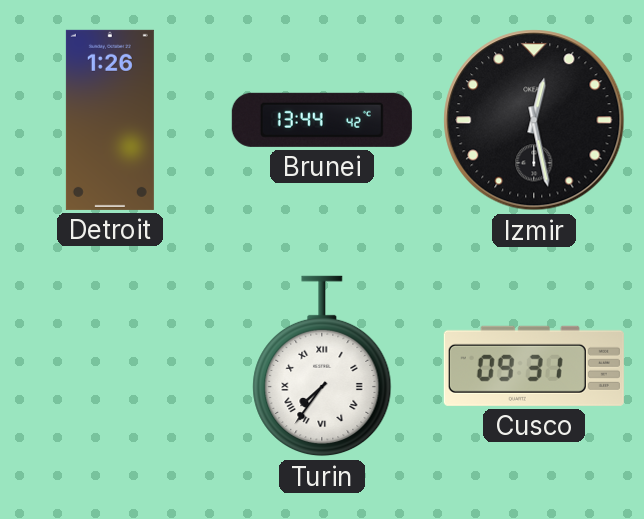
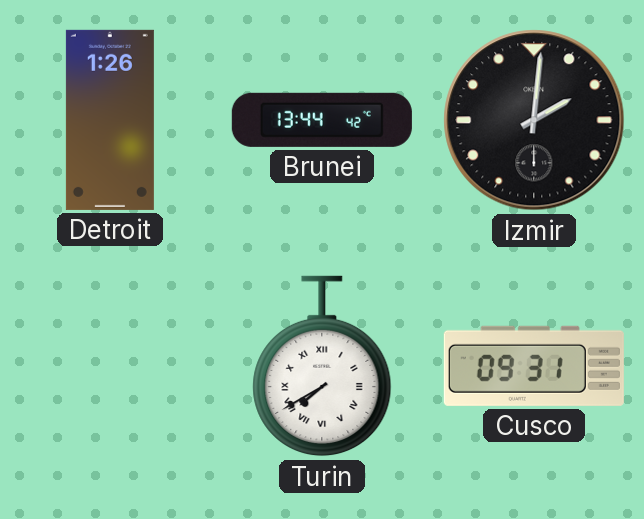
Izmir: 12:28 -> 2:01
Turin: 7:36 -> 7:40
